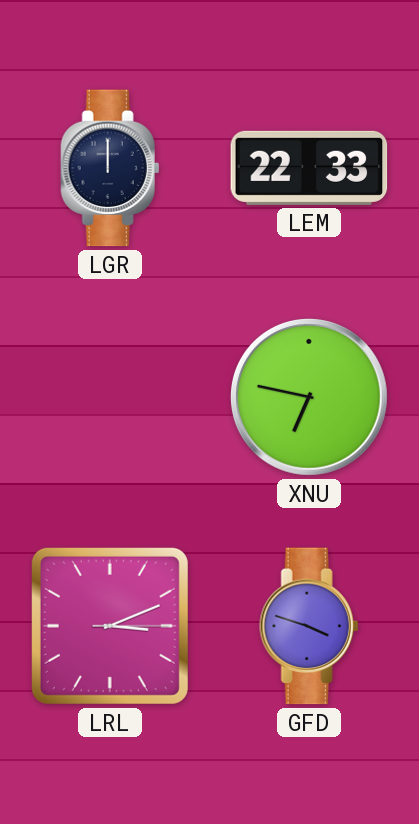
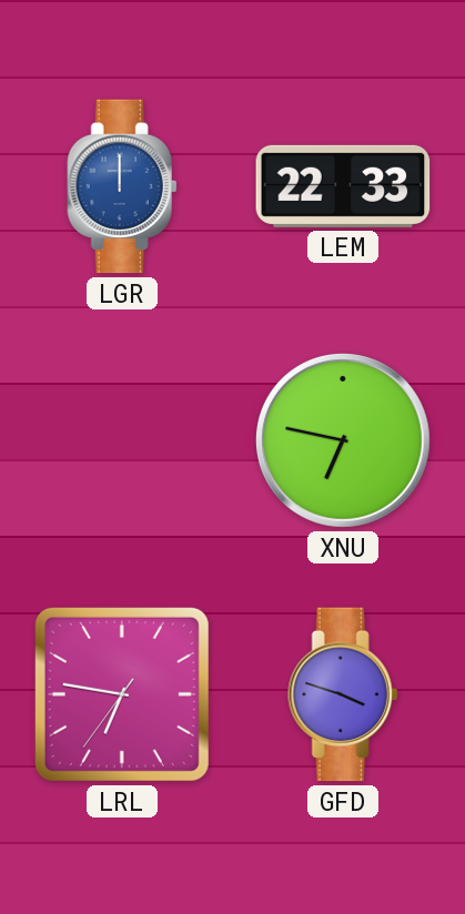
LGR dial: navy -> blue
LRL: 3:11 -> 6:46
